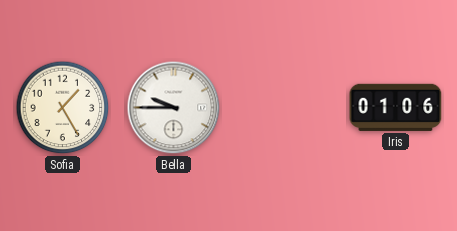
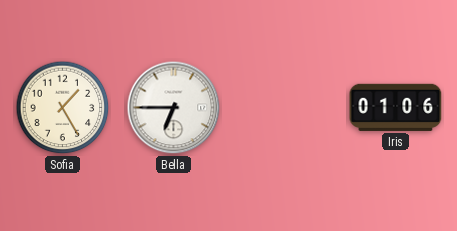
Bella: 9:45 -> 6:45
